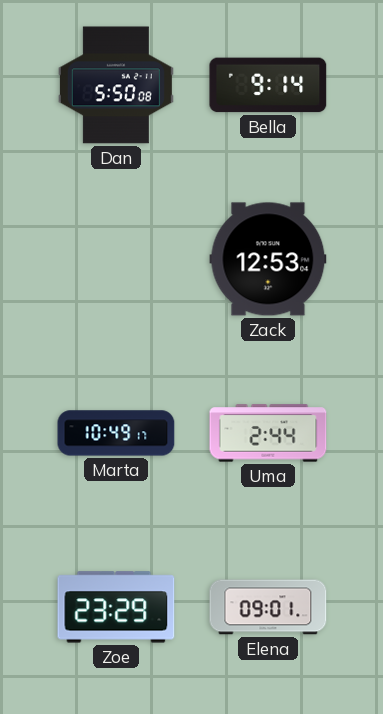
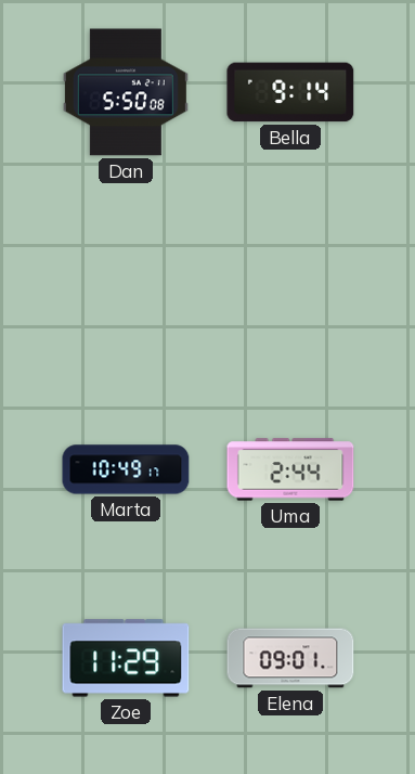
Zack: 12:53 -> none
Zoe: 23:29 -> 11:29
